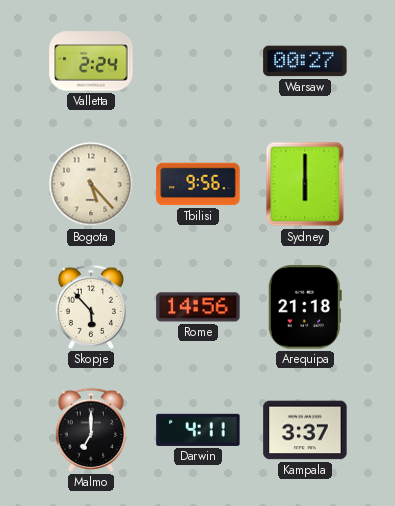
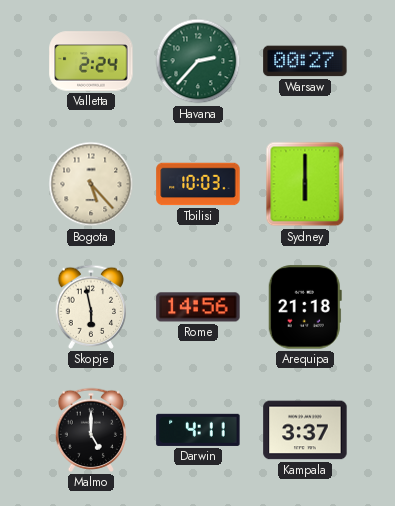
Havana: none -> 2:37
Tbilisi: 9:56 -> 10:03
Skopje: 5:53 -> 5:58
Malmo: 7:00 -> 5:00
